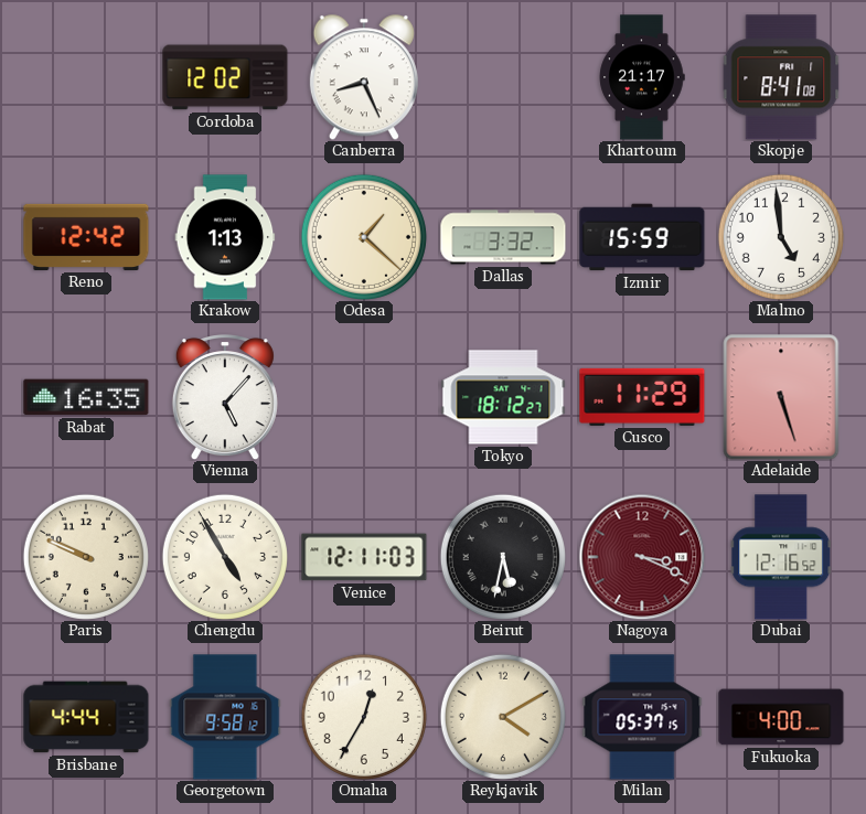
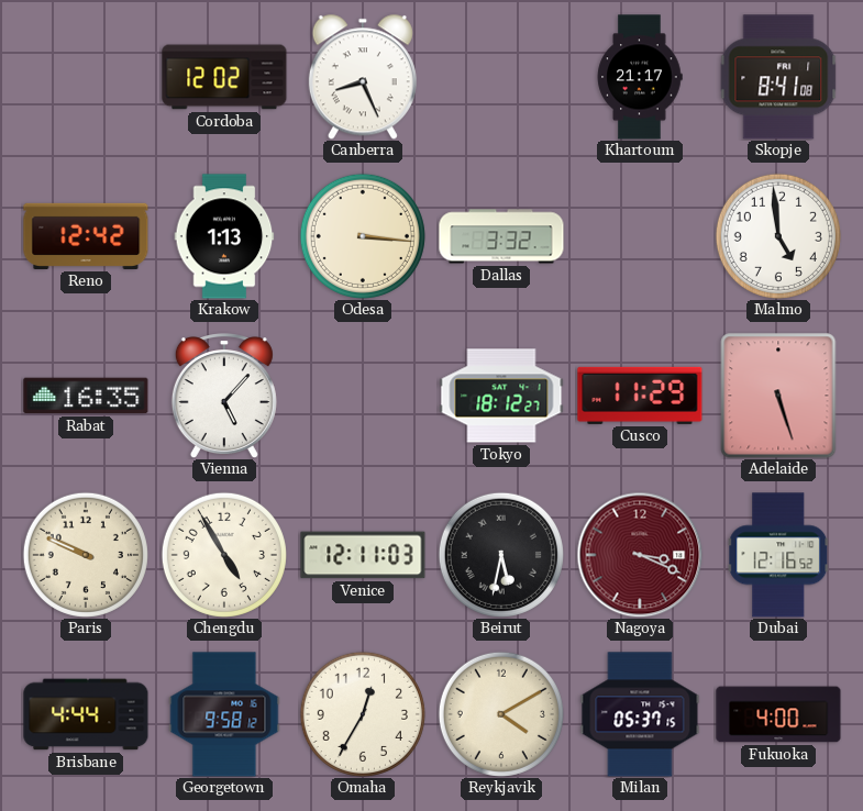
Odesa: 1:22 -> 3:16
Izmir: 15:59 -> none
